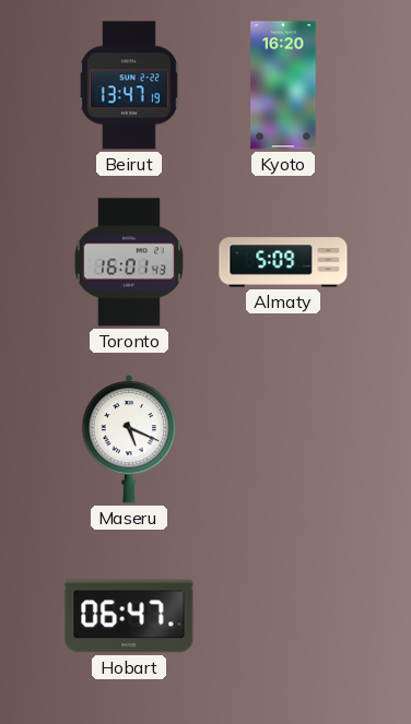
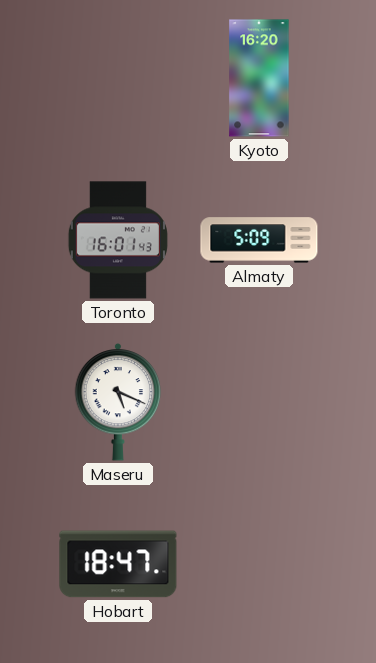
Beirut: 13:47 -> none
Hobart: 06:47 -> 18:47
